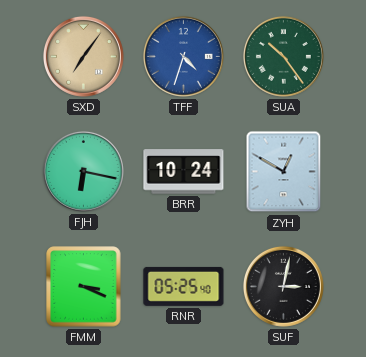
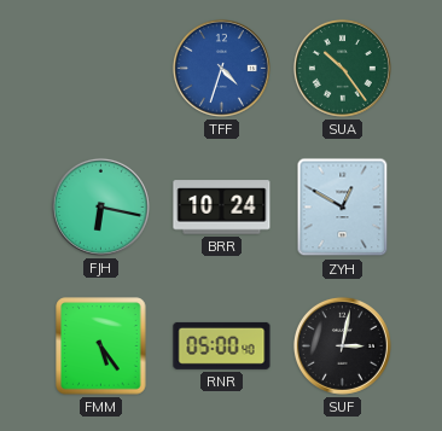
SXD: 7:06 -> none
FMM: 3:19 -> 5:24
RNR: 05:25 -> 05:00
